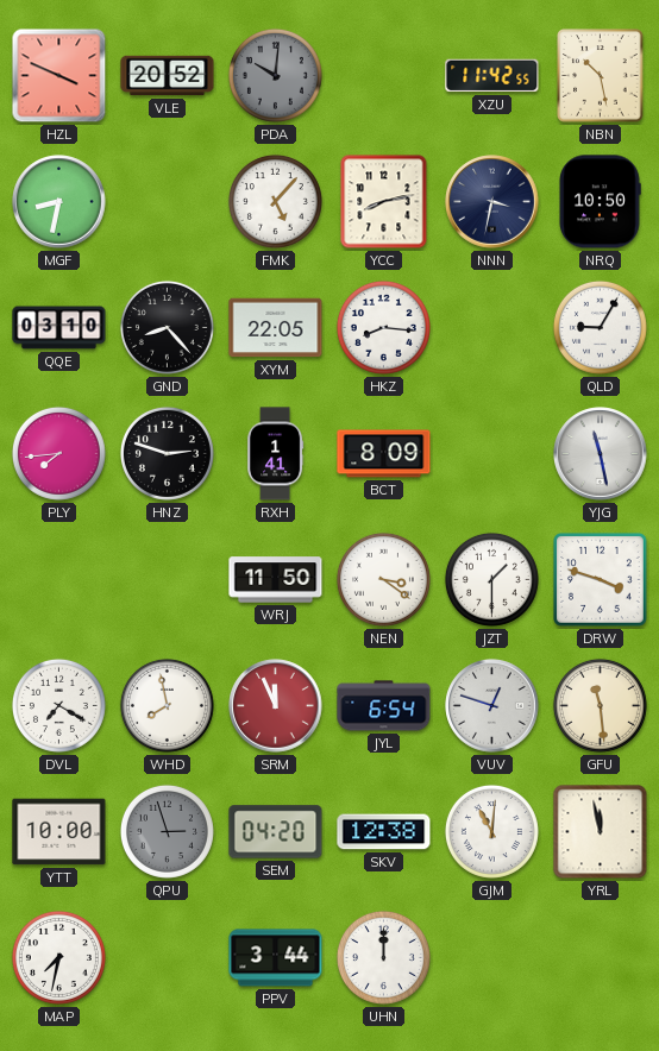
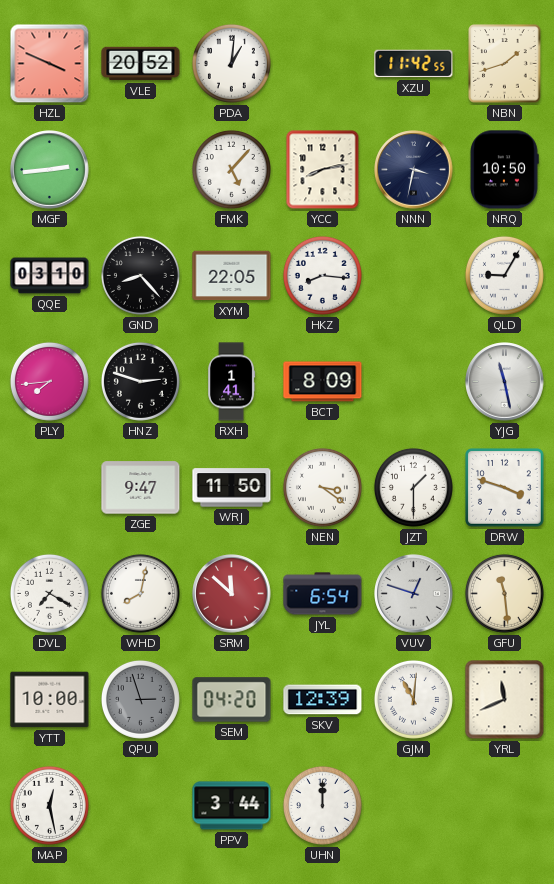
PDA: 10:01 -> 1:01
PDA dial: grey -> white
NBN: 10:28 -> 1:42
MGF: 8:32 -> 2:44
ZGE: none -> 9:47
WHD: 7:58 -> 8:02
SRM: 11:56 -> 11:52
SKV: 12:38 -> 12:39
YRL: 11:58 -> 11:41
MAP: 7:32 -> 12:28
